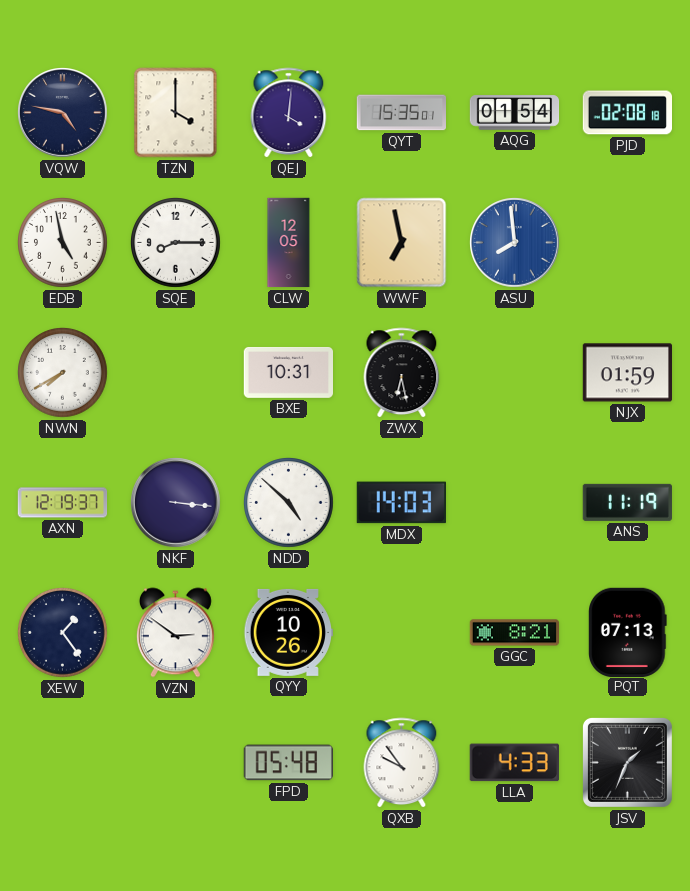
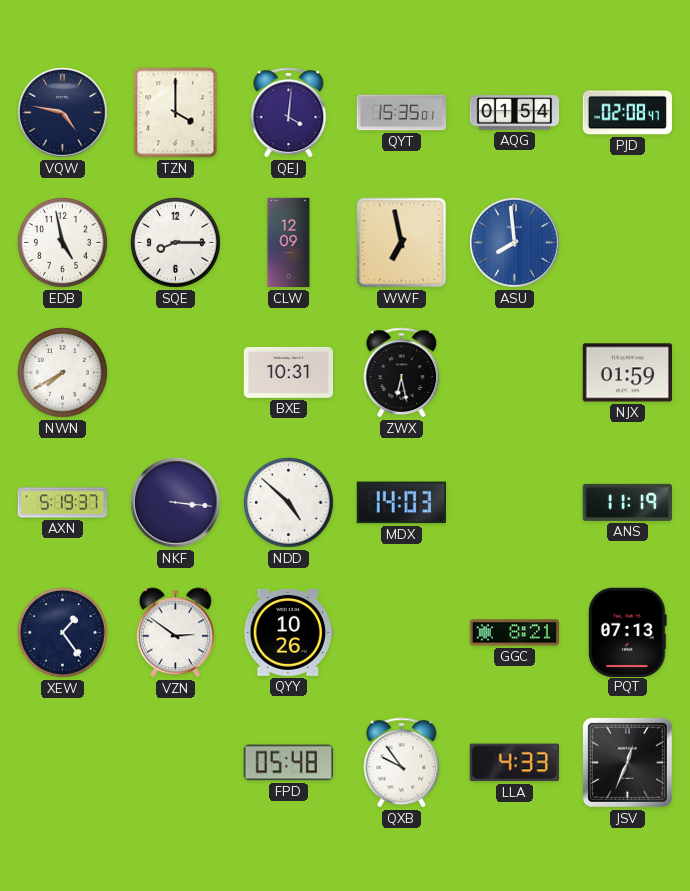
PJD: 02:08:18 -> 02:08:47
CLW: 12:05 -> 12:09
AXN: 12:19 -> 5:19
JSV: 1:34 -> 12:34
